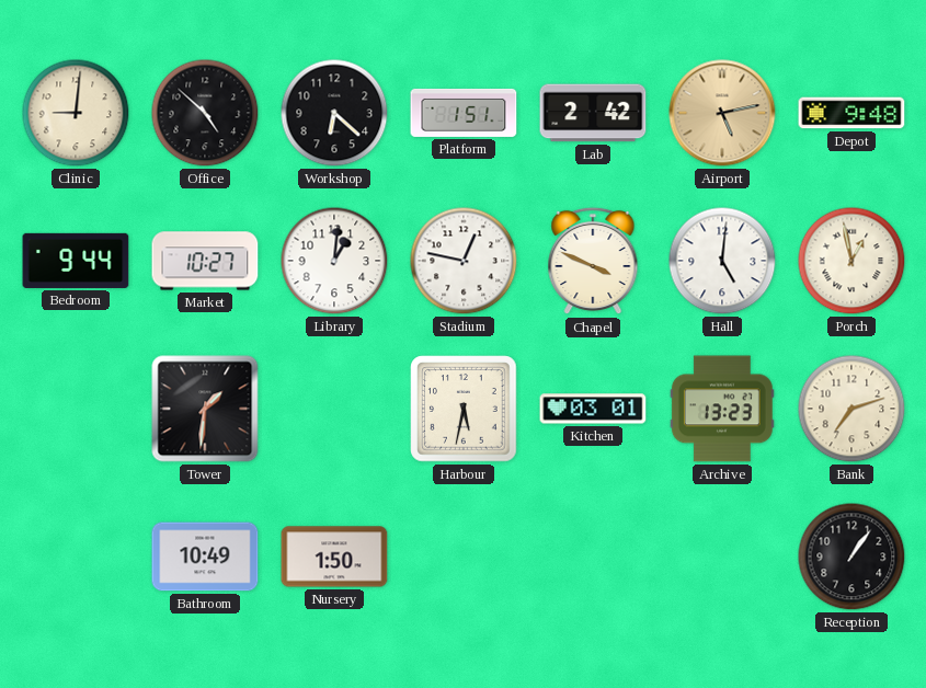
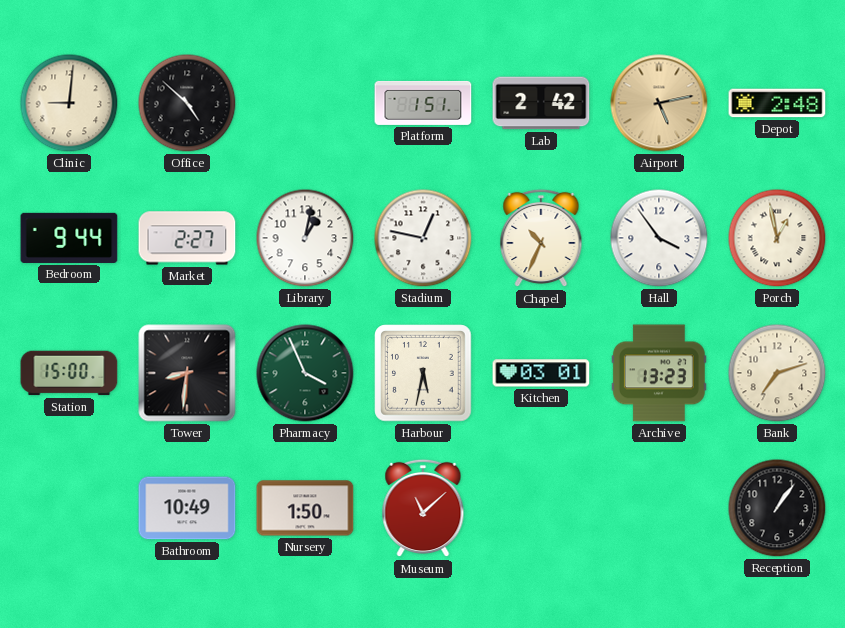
Workshop: 6:22 -> none
Depot: 9:48 -> 2:48
Market: 10:27 -> 2:27
Library: 1:01 -> 1:02
Chapel: 3:49 -> 10:34
Hall: 5:01 -> 3:54
Station: none -> 15:00
Tower: 1:31 -> 8:31
Pharmacy: none -> 3:56
Museum: none -> 11:08
